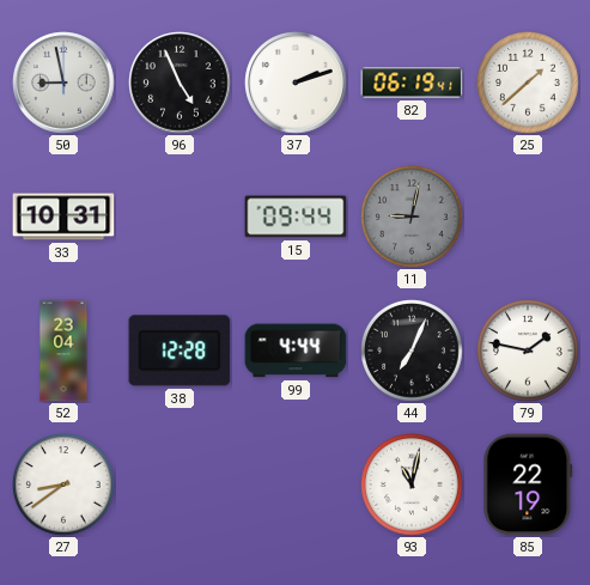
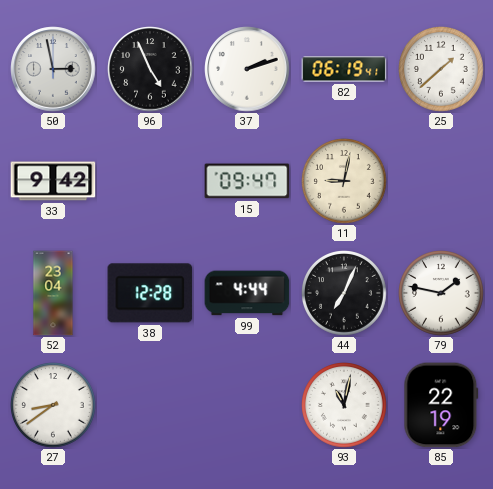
50: 8:58 -> 2:58
33: 10:31 -> 9:42
15: 09:44 -> 09:47
11 dial: grey -> cream
